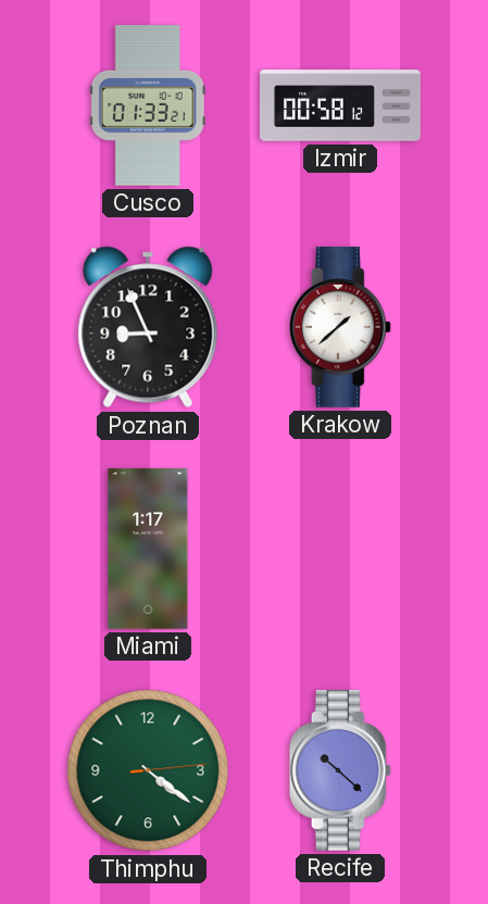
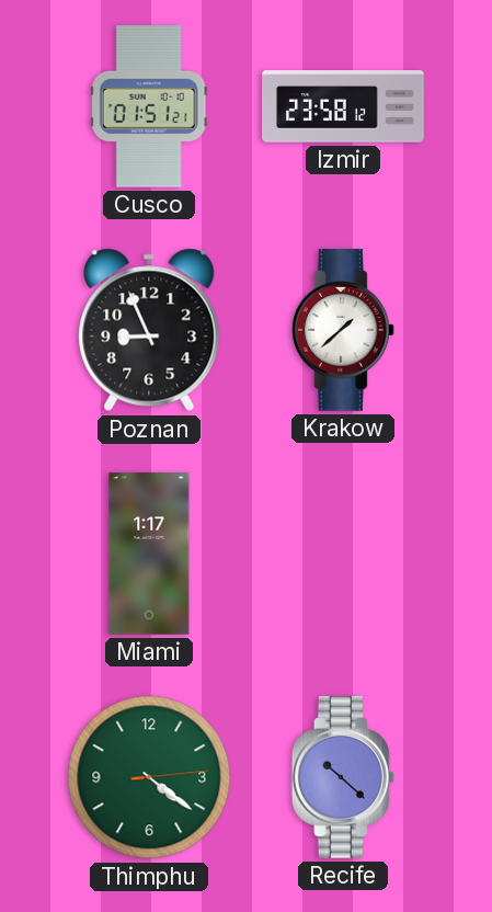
Cusco: 01:33 -> 01:51
Izmir: 00:58 -> 23:58
